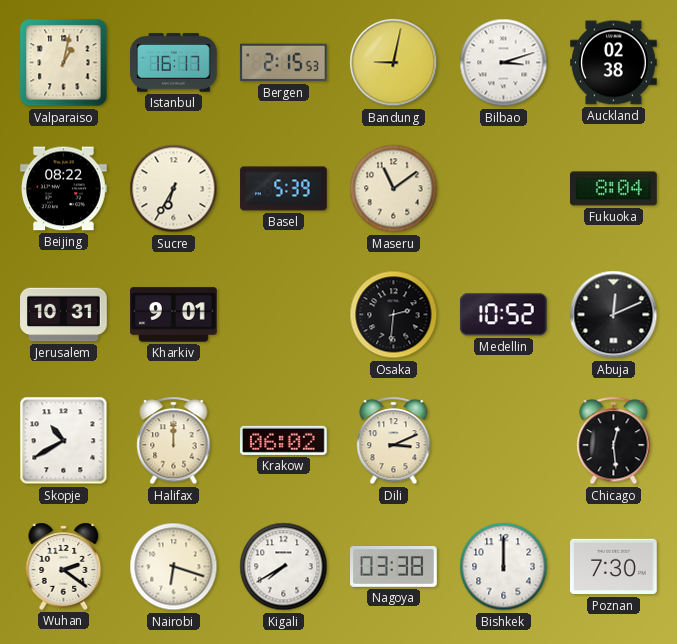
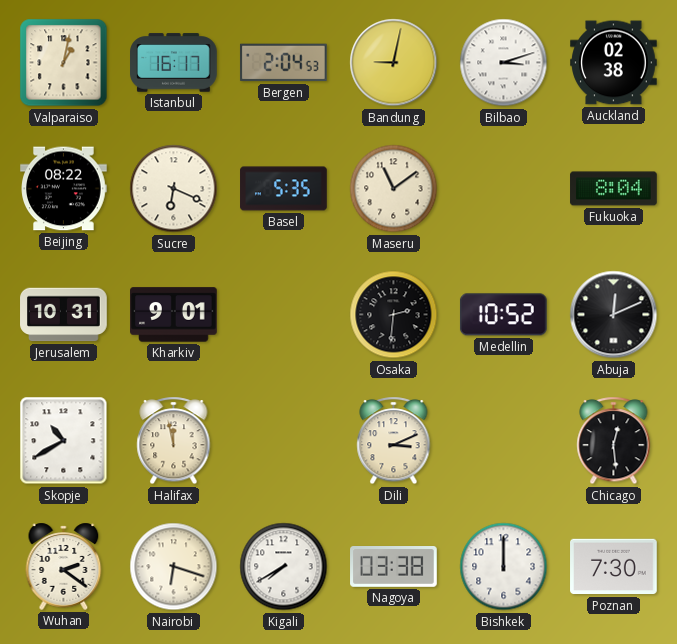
Bergen: 2:15 -> 2:04
Sucre: 6:35 -> 6:19
Basel: 5:39 -> 5:35
Halifax: 12:00 -> 11:58
Krakow: 06:02 -> none
